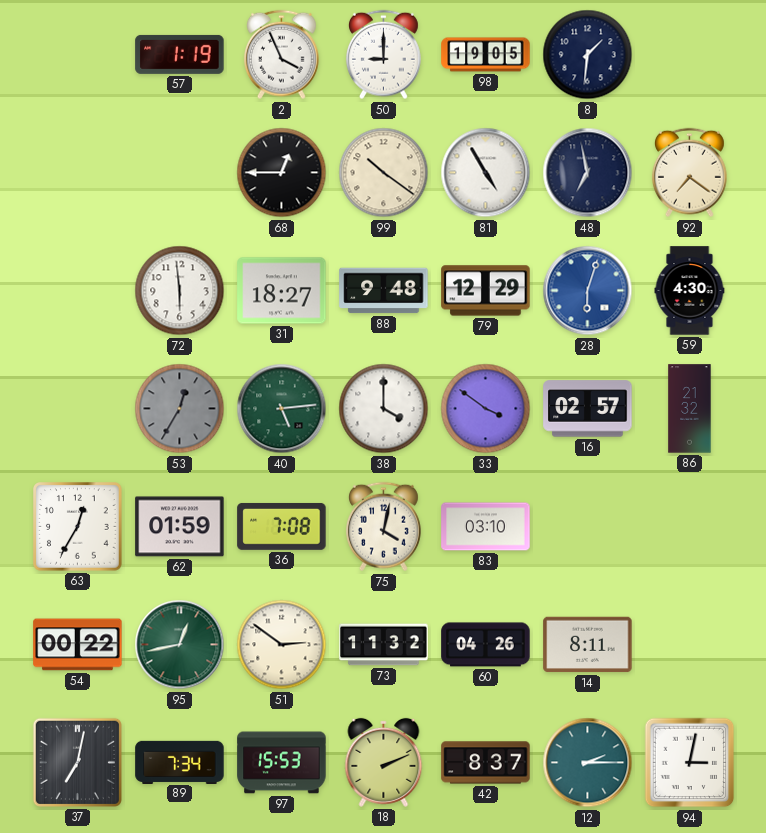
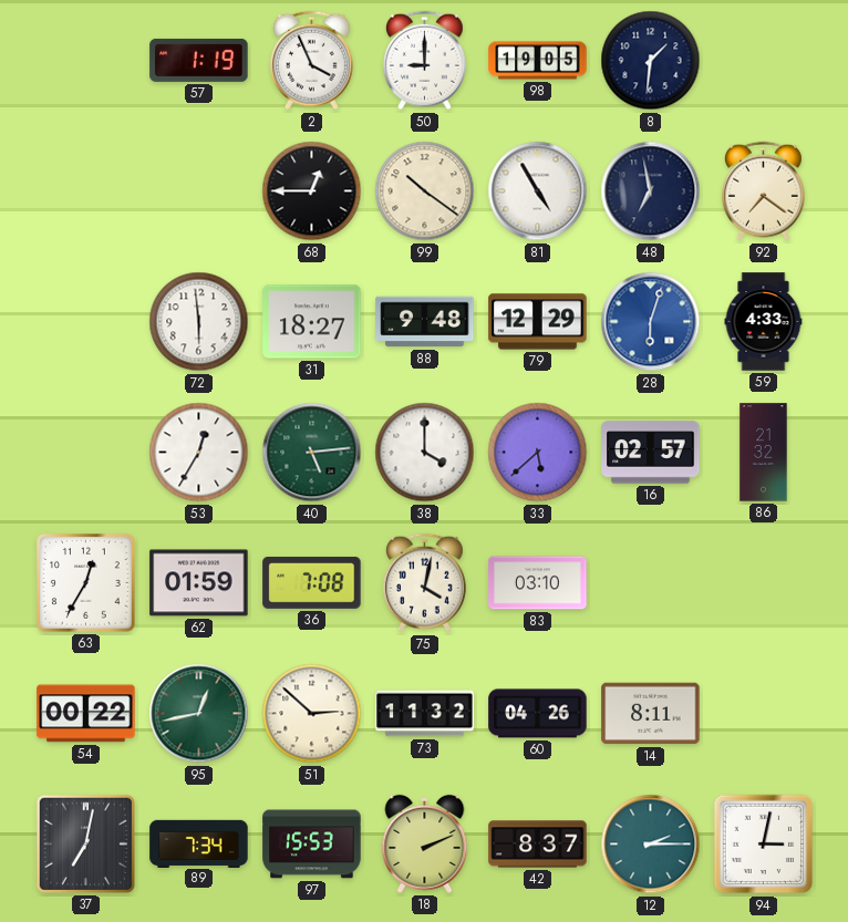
59: 4:30 -> 4:33
53 dial: grey -> white
33: 3:51 -> 5:38
51: 2:51 -> 2:52
